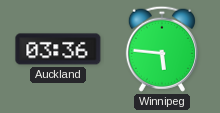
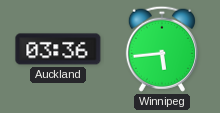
Winnipeg: 5:46 -> 5:44
